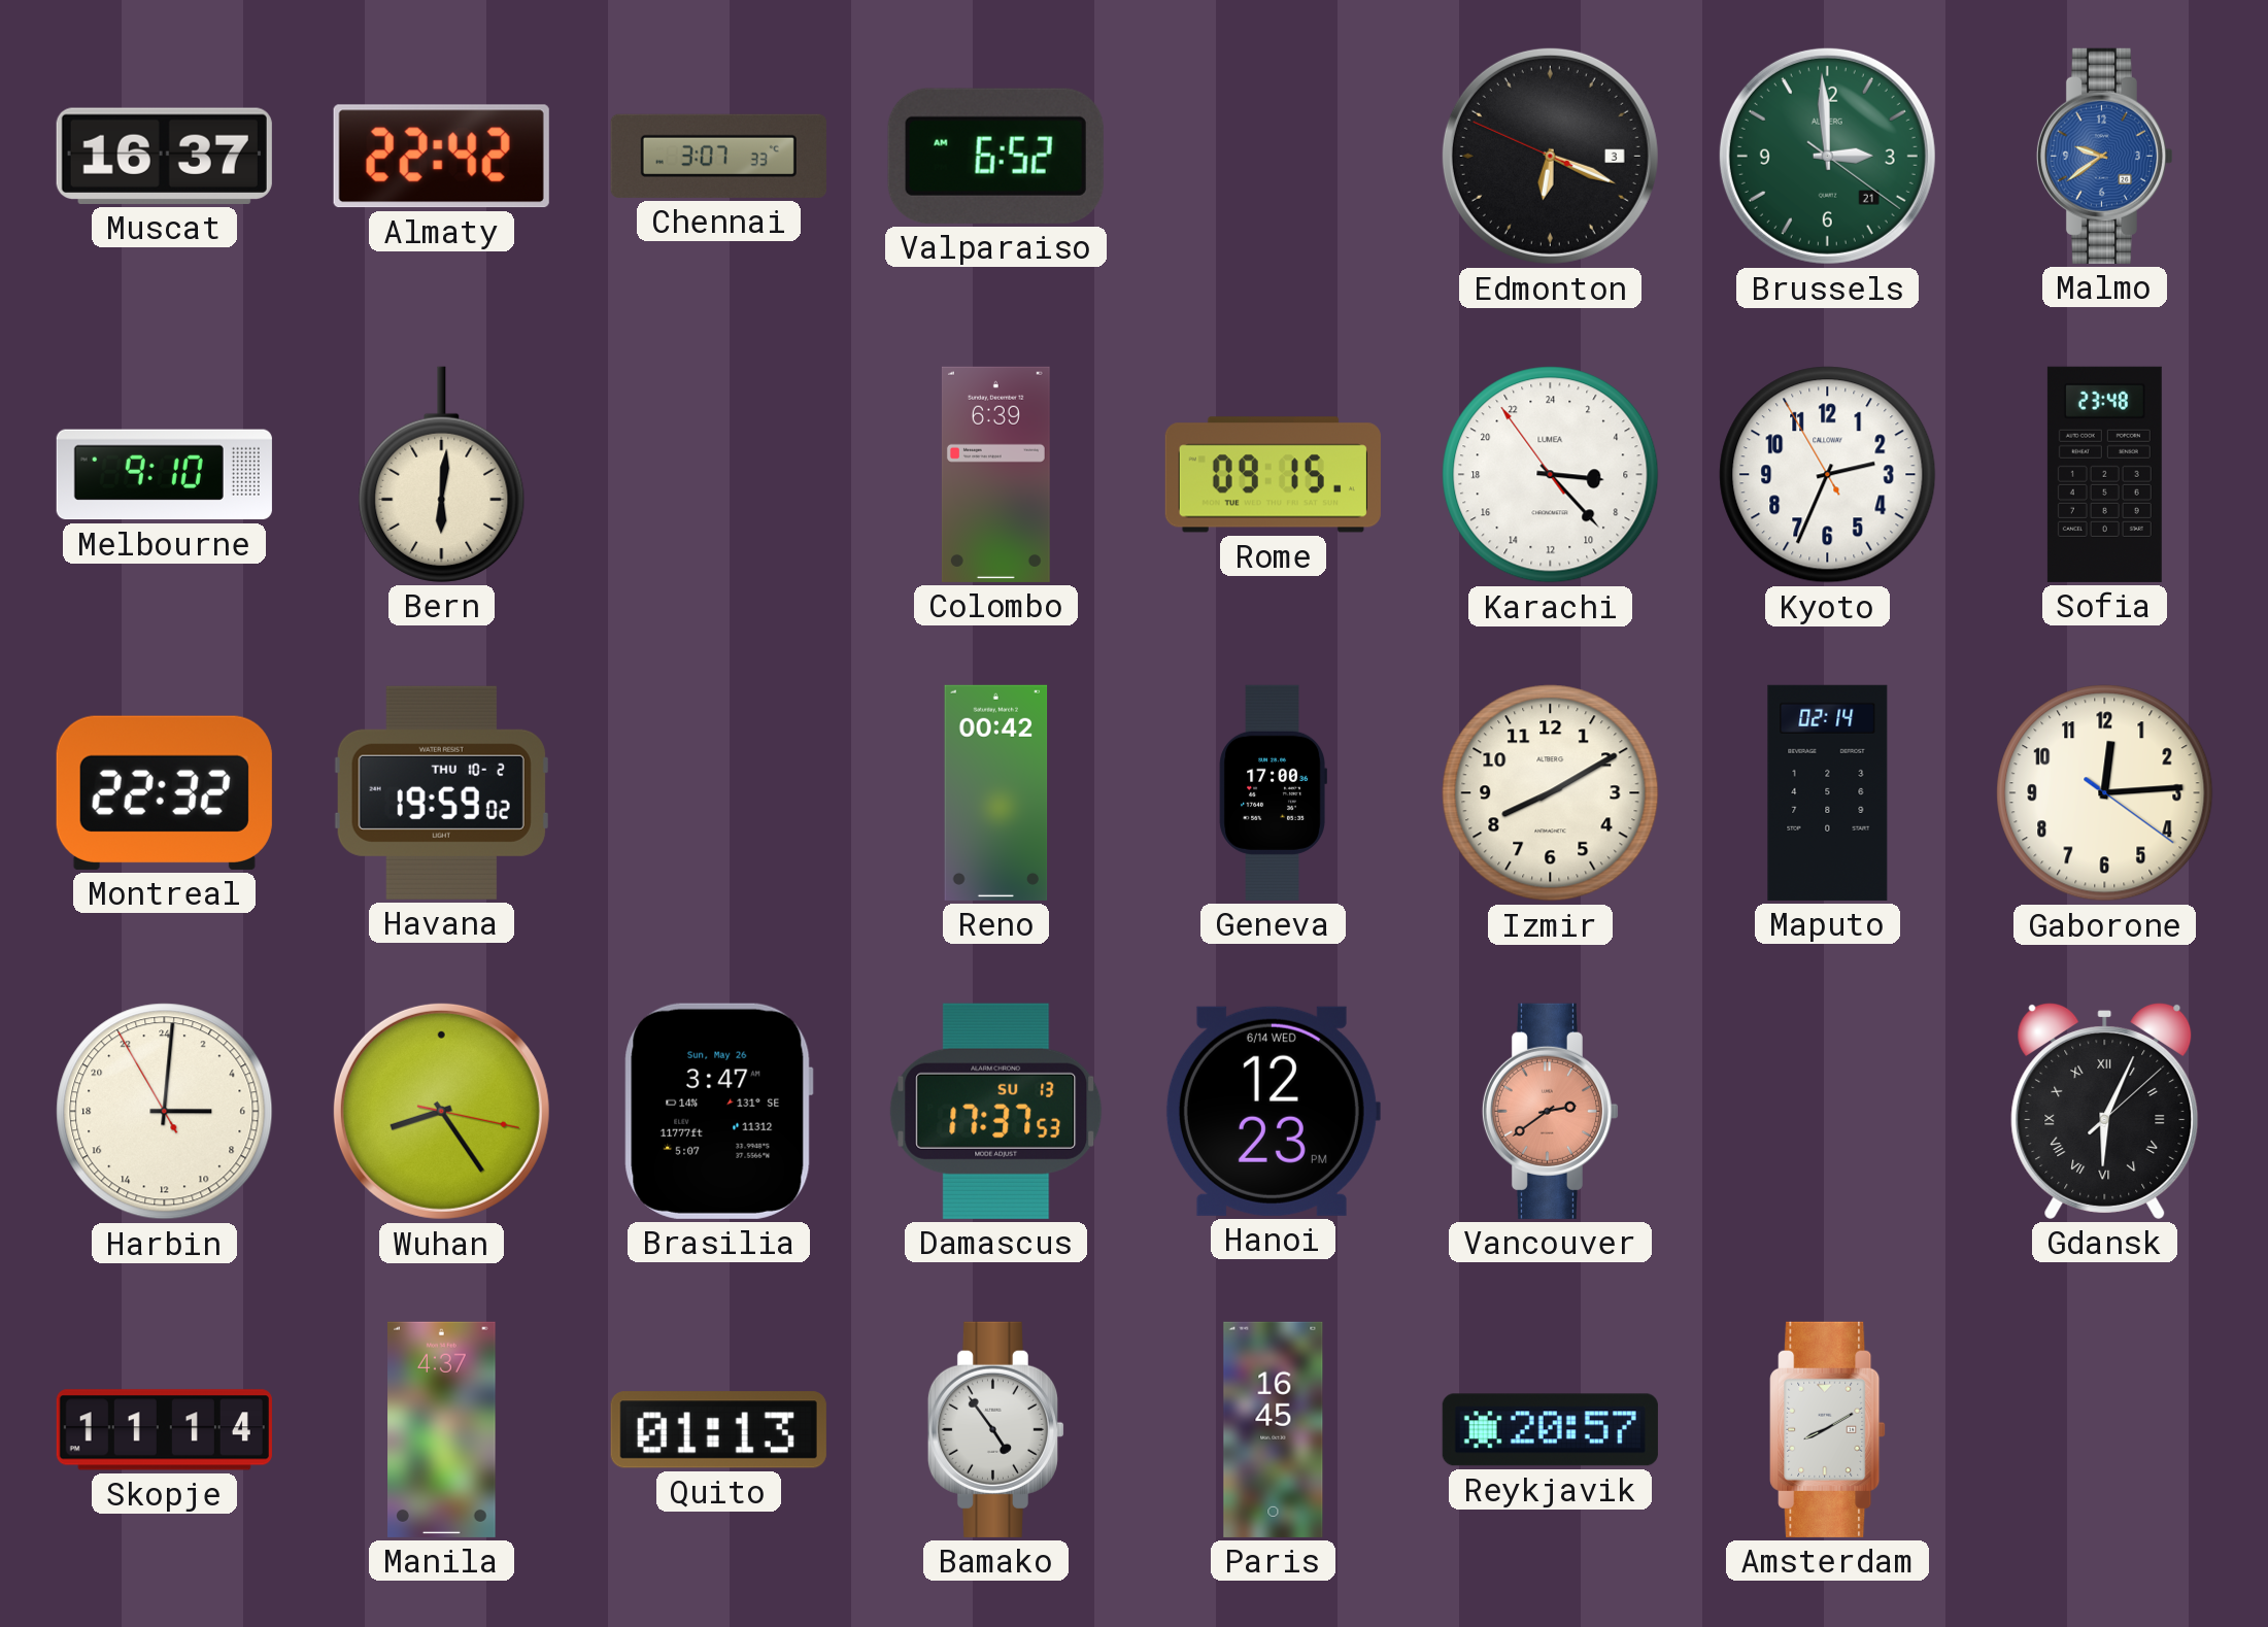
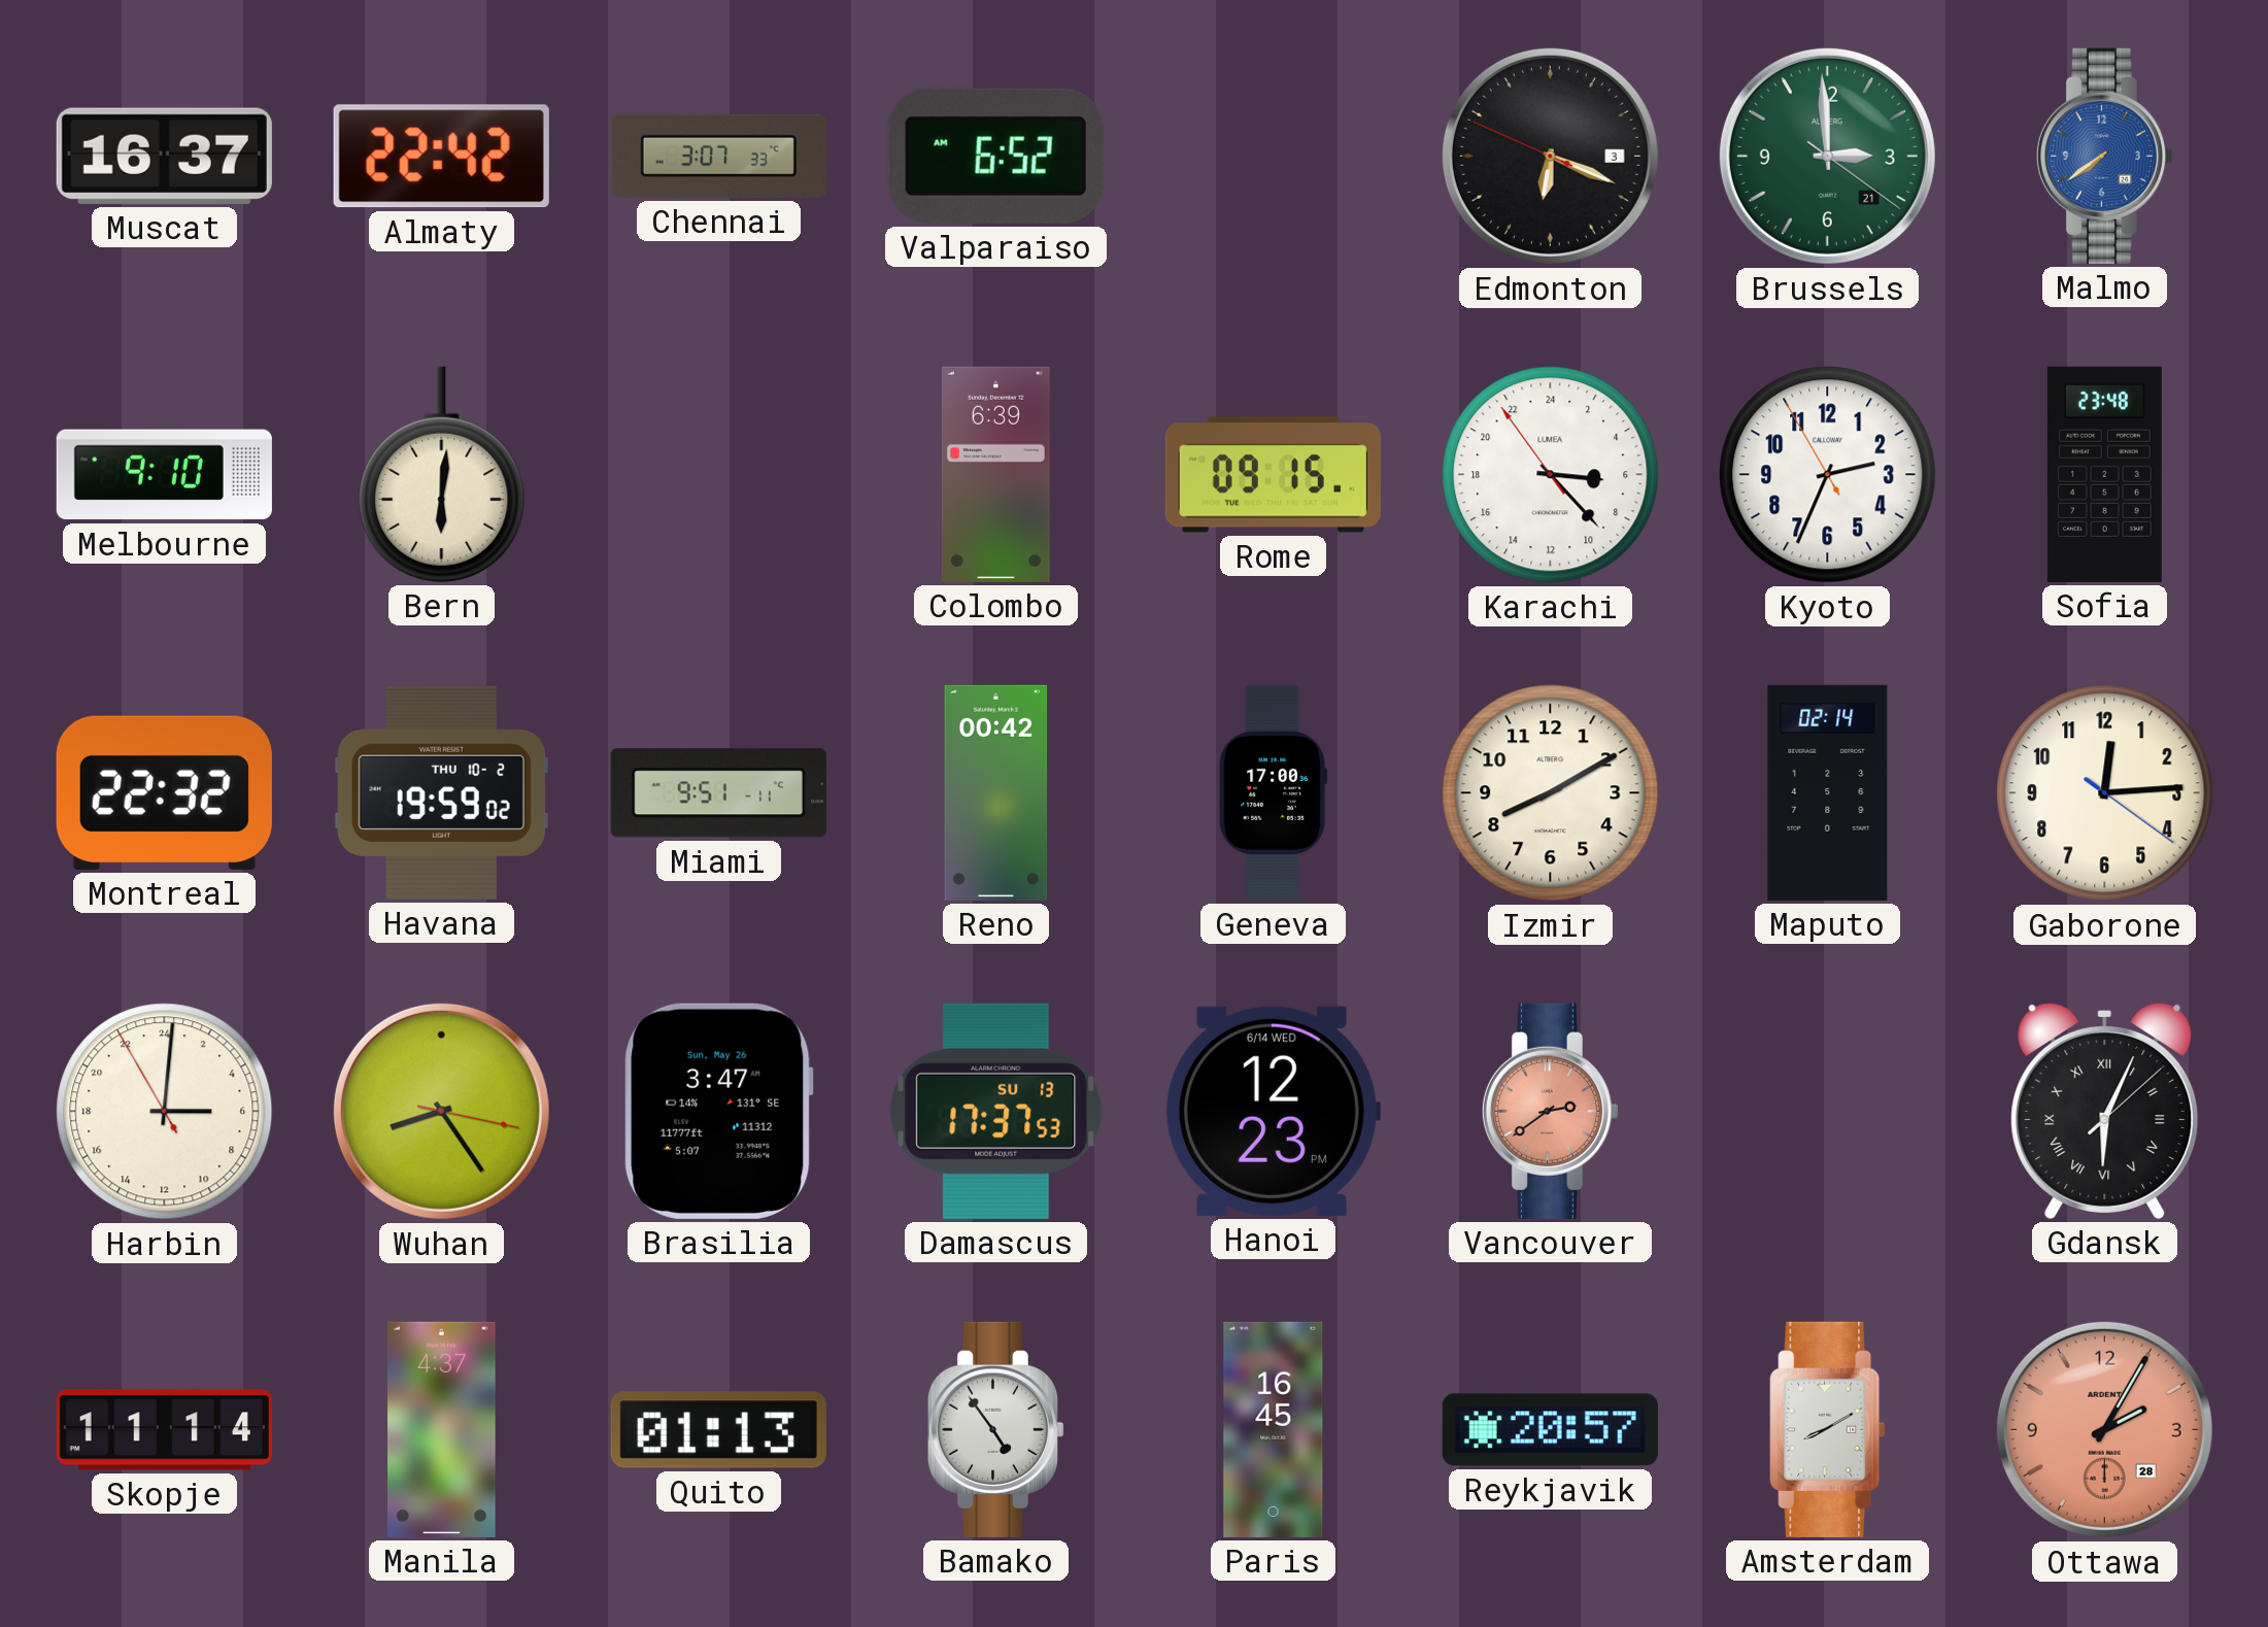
Malmo: 9:39 -> 7:39
Miami: none -> 9:51
Ottawa: none -> 2:05
